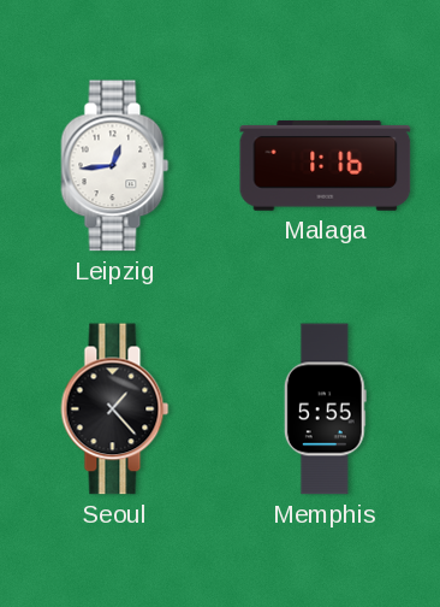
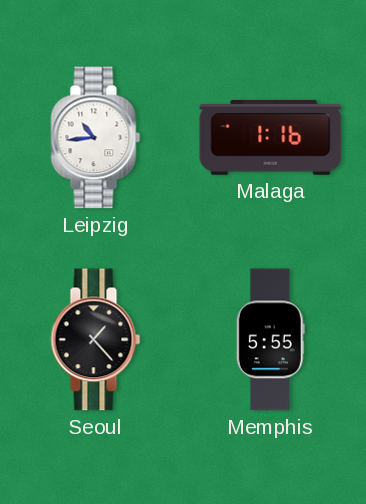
Leipzig: 12:44 -> 10:44
